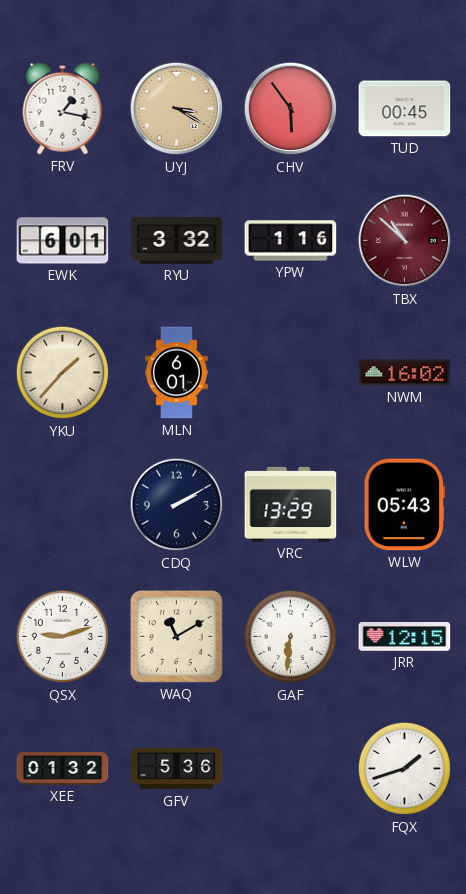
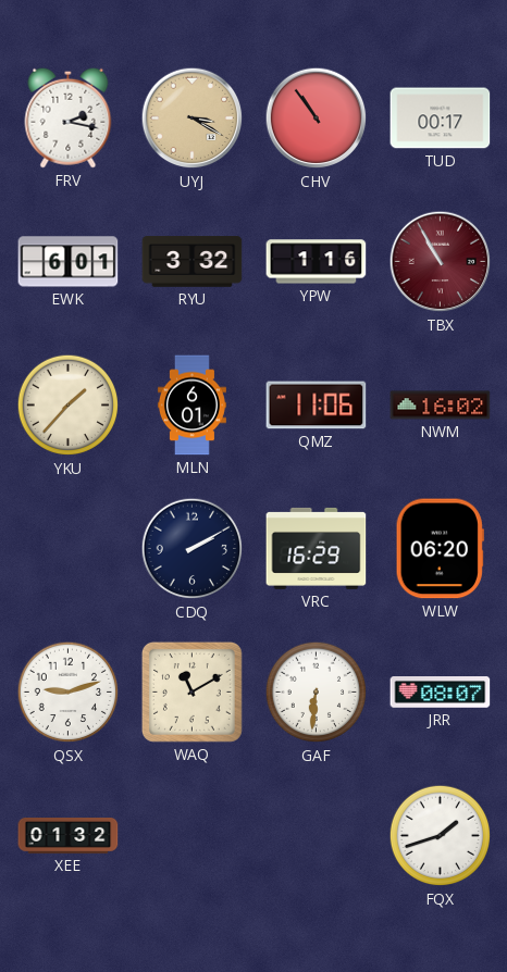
FRV: 1:17 -> 2:17
CHV: 5:54 -> 10:54
TUD: 00:45 -> 00:17
TBX: 10:52 -> 10:55
QMZ: none -> 11:06
VRC: 13:29 -> 16:29
WLW: 05:43 -> 06:20
JRR: 12:15 -> 08:07
GFV: 5:36 -> none
